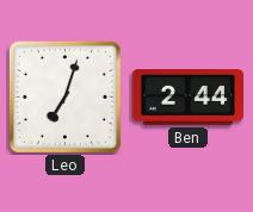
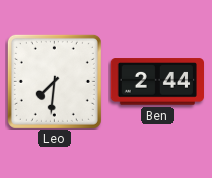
Leo: 7:03 -> 7:31
